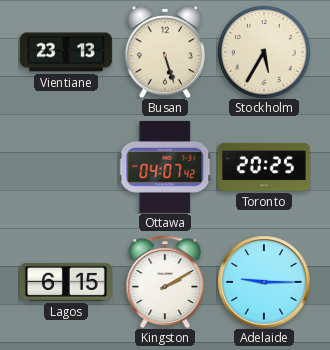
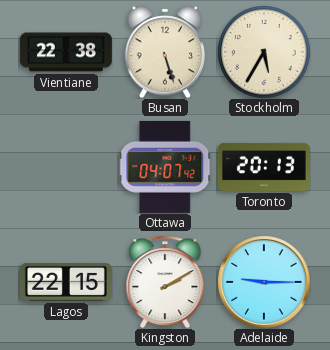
Vientiane: 23:13 -> 22:38
Toronto: 20:25 -> 20:13
Lagos: 6:15 -> 22:15
